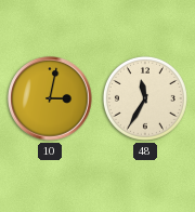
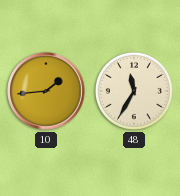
10: 3:02 -> 1:44
